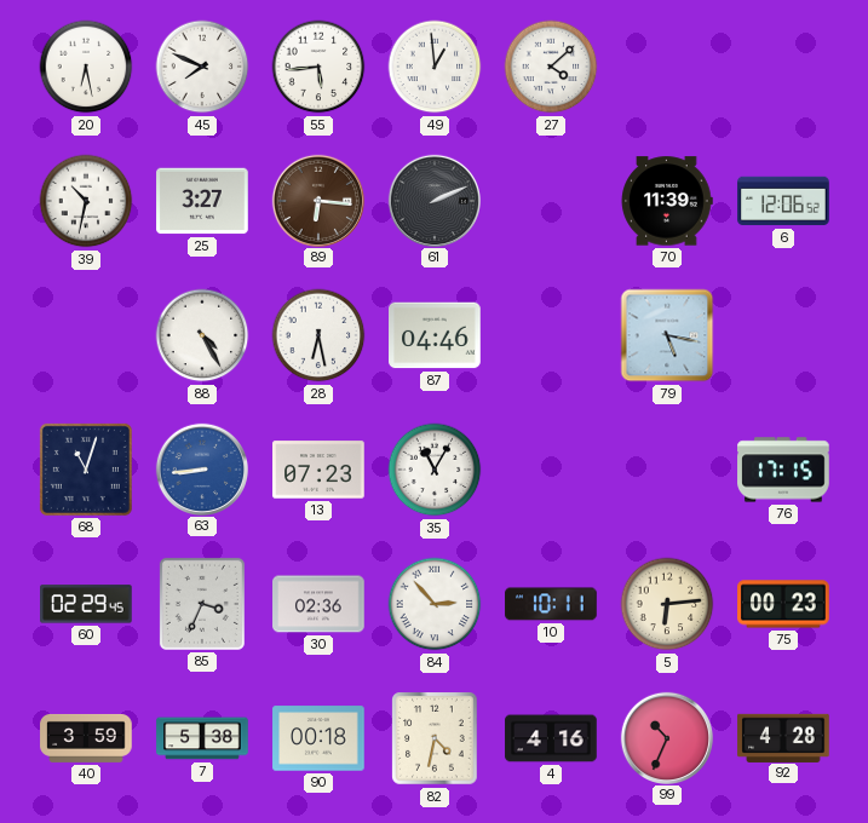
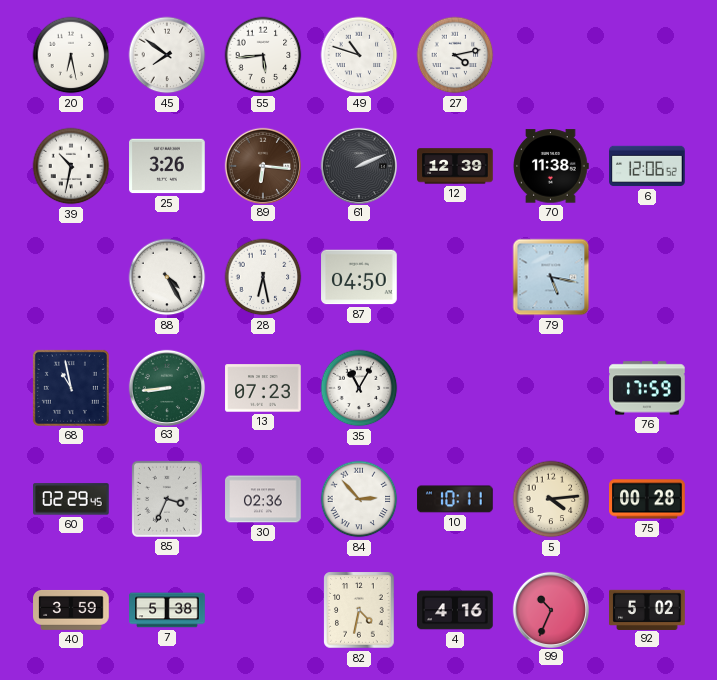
45: 7:49 -> 7:51
49: 12:59 -> 10:48
27: 4:08 -> 4:13
25: 3:27 -> 3:26
12: none -> 12:39
70: 11:39 -> 11:38
87: 04:46 -> 04:50
68: 11:03 -> 10:58
63 dial: blue -> green
76: 17:15 -> 17:59
5: 6:14 -> 4:14
75: 00:23 -> 00:28
90: 00:18 -> none
92: 4:28 -> 5:02
